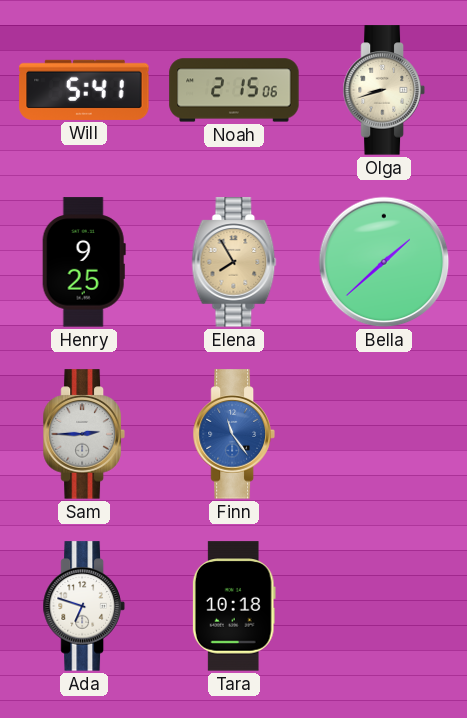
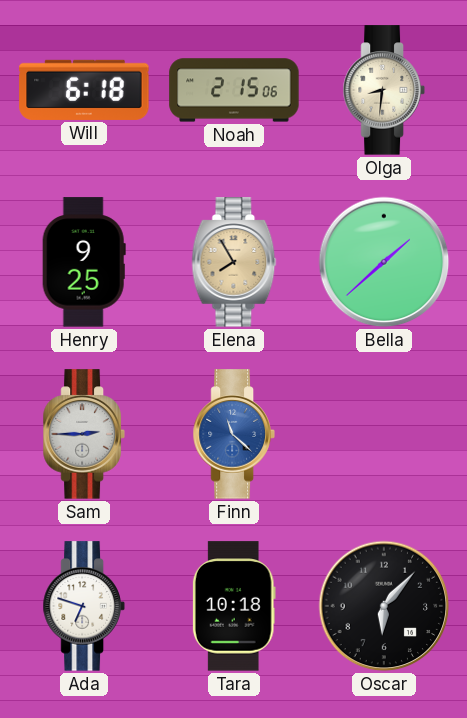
Will: 5:41 -> 6:18
Olga: 8:42 -> 8:31
Finn: 11:24 -> 11:22
Oscar: none -> 6:07
